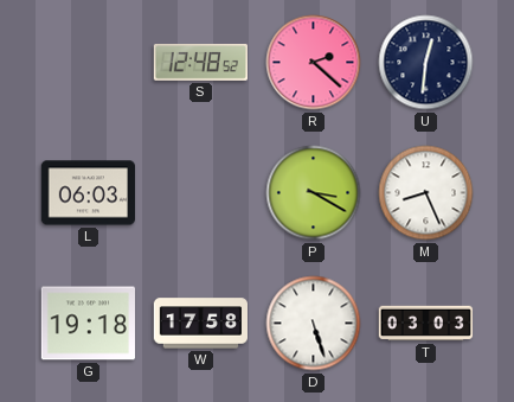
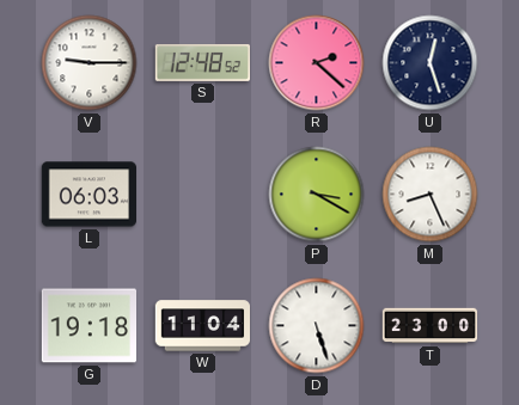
V: none -> 9:15
U: 12:31 -> 12:27
W: 17:58 -> 11:04
T: 03:03 -> 23:00
